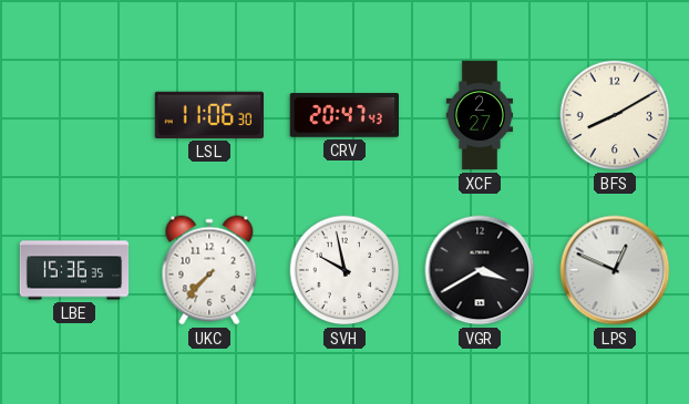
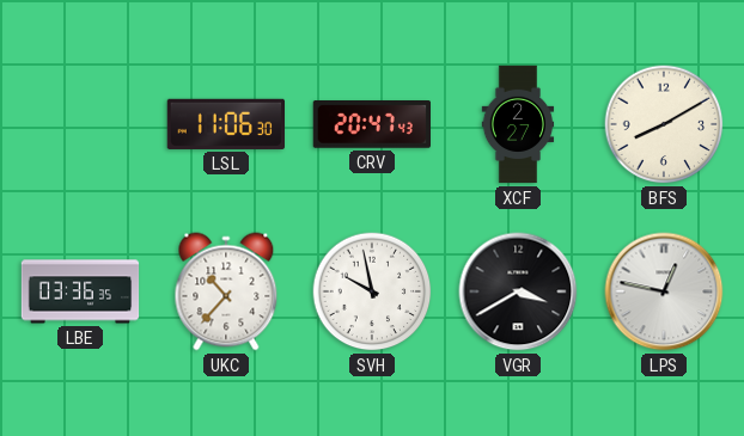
LBE: 15:36 -> 03:36
UKC: 7:37 -> 10:37
LPS: 12:49 -> 12:47
